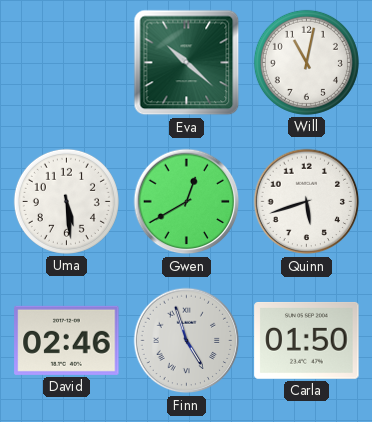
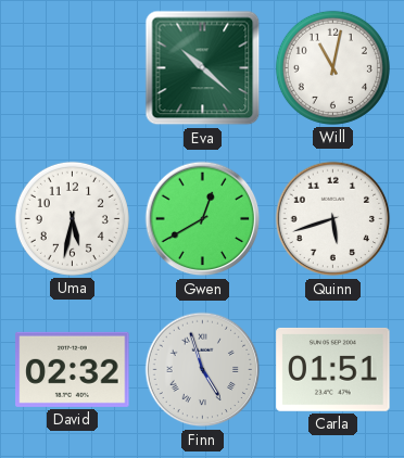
Uma: 5:29 -> 5:32
David: 02:46 -> 02:32
Carla: 01:50 -> 01:51
